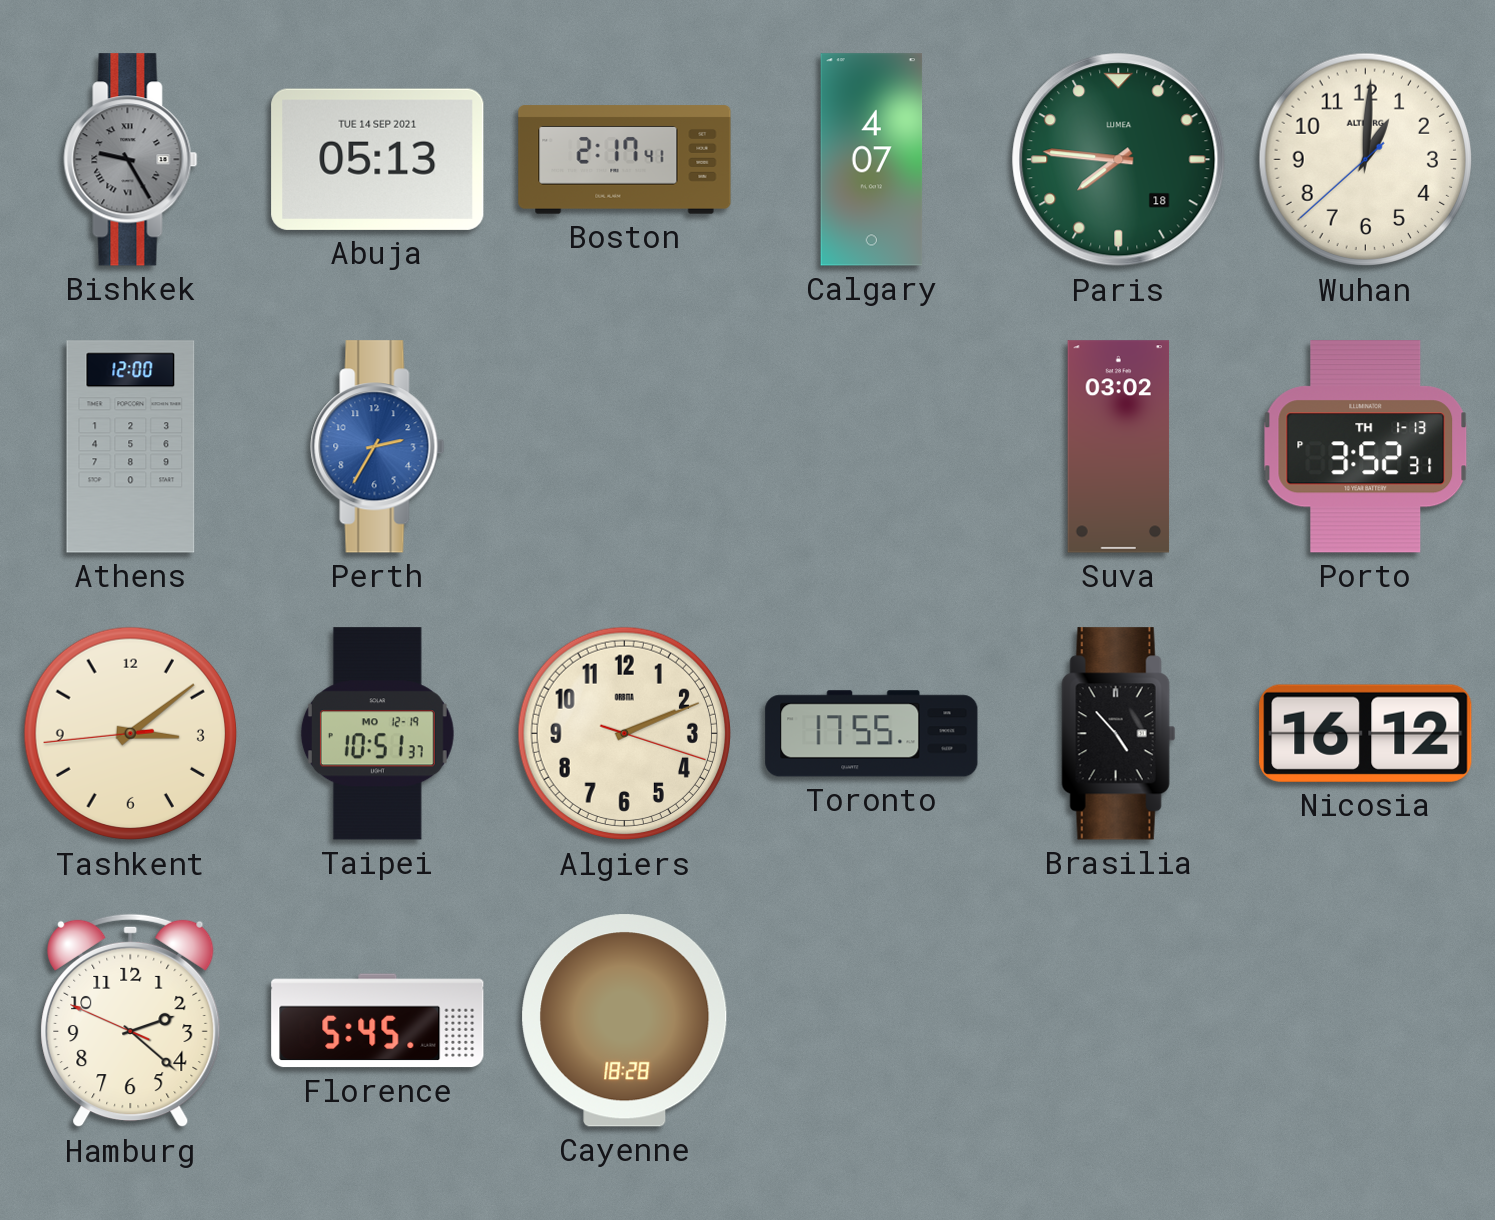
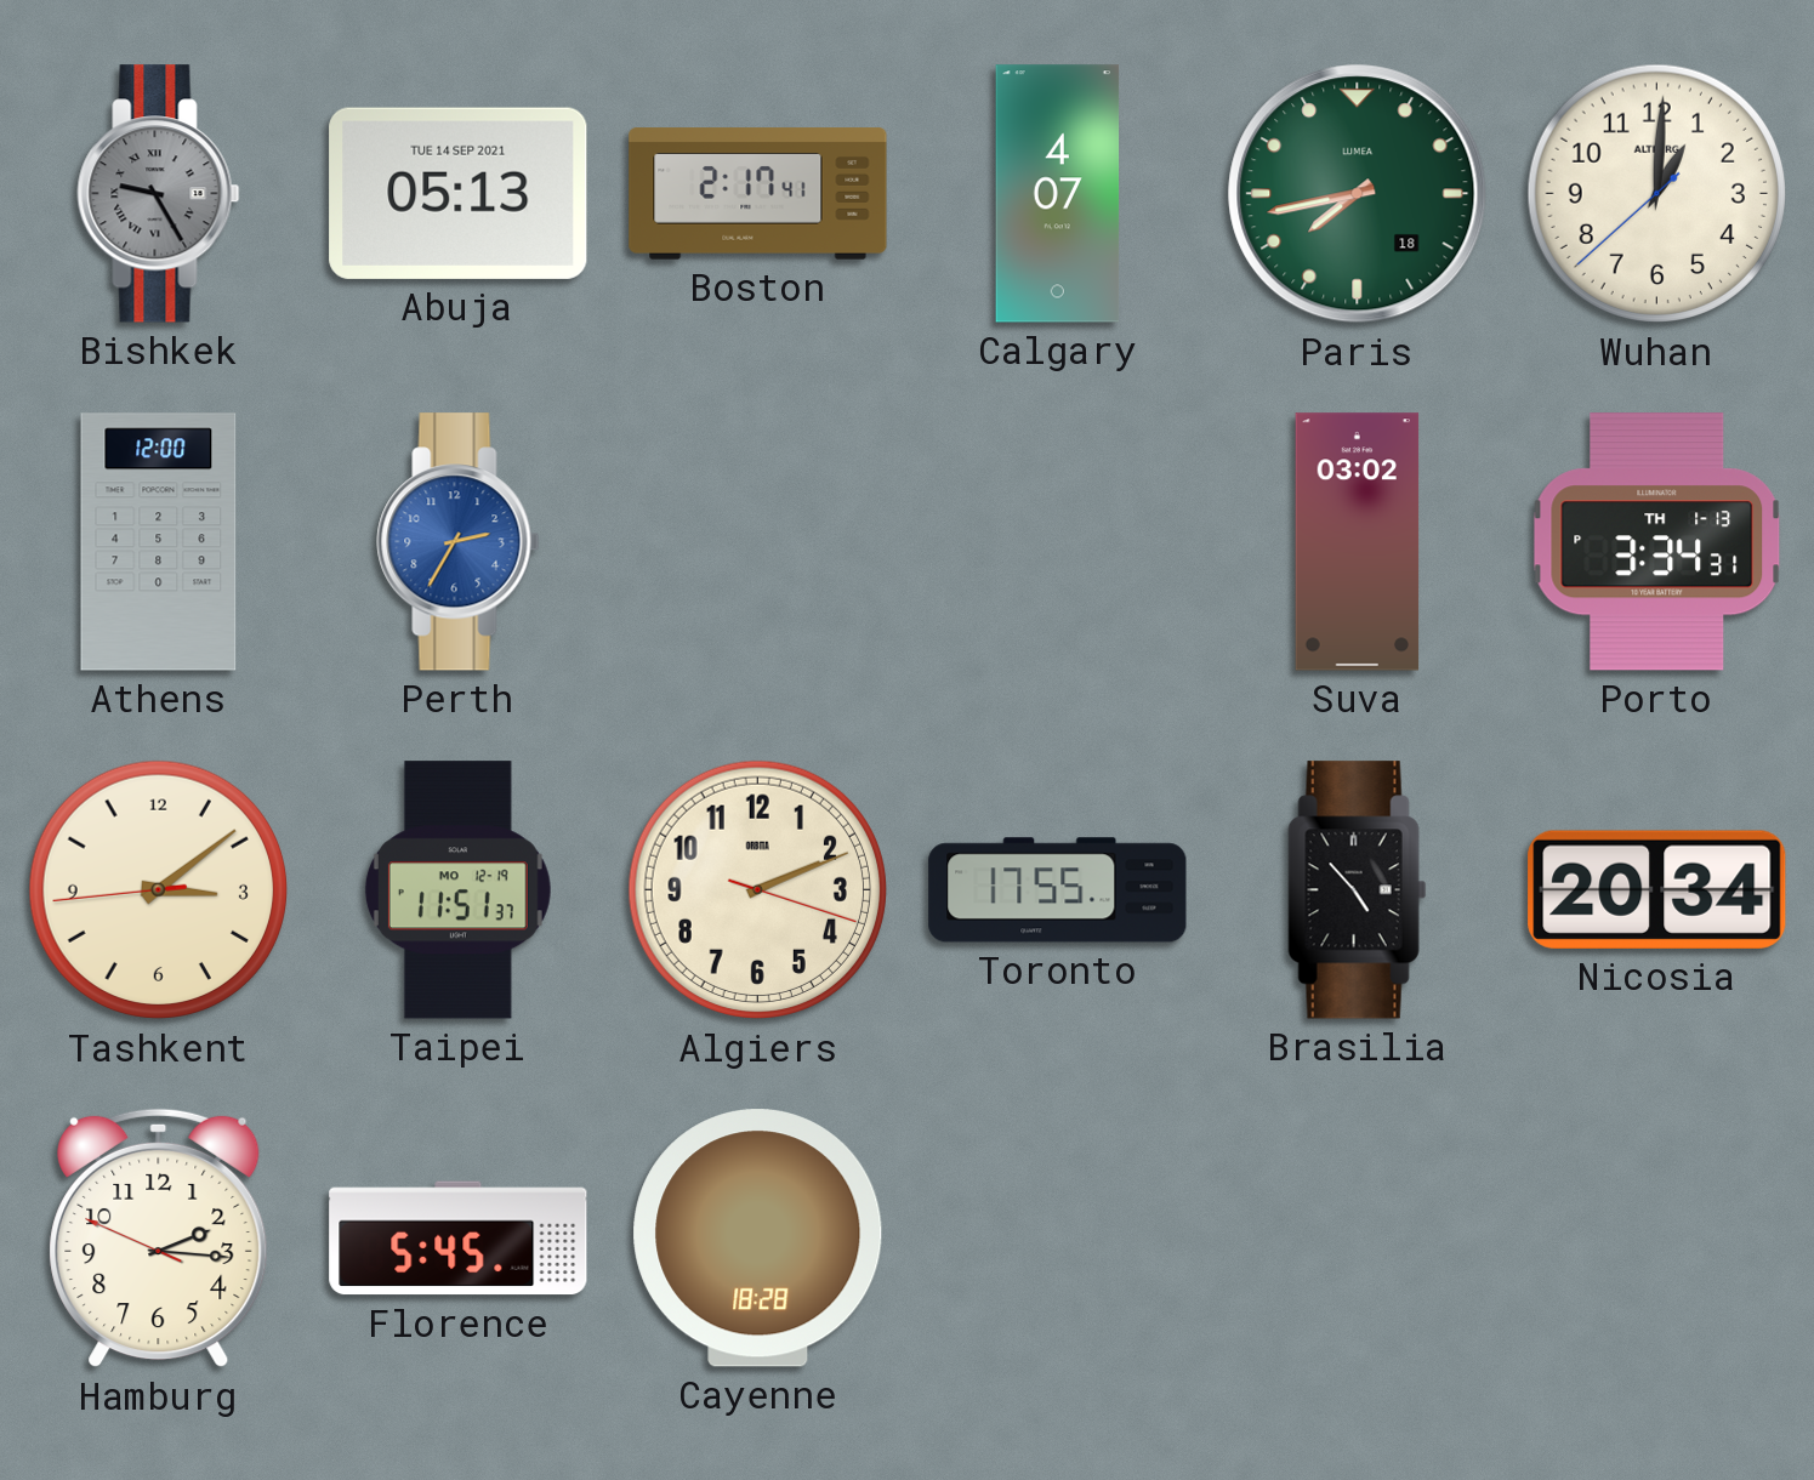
Paris: 7:46 -> 7:43
Porto: 3:52 -> 3:34
Taipei: 10:51 -> 11:51
Nicosia: 16:12 -> 20:34
Hamburg: 2:21 -> 2:15
